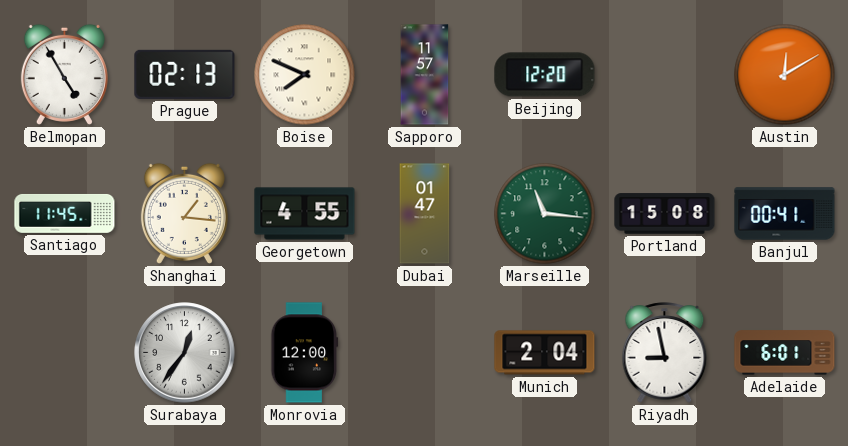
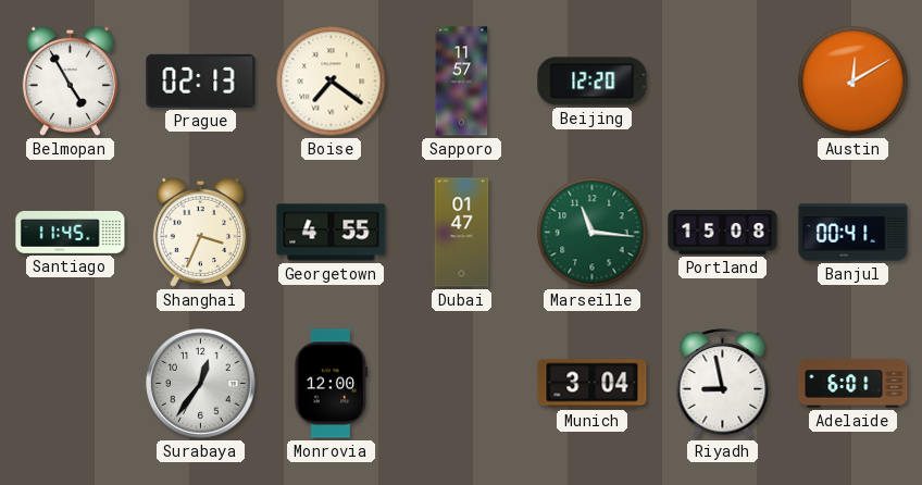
Boise: 7:49 -> 7:21
Shanghai: 1:16 -> 3:34
Munich: 2:04 -> 3:04
